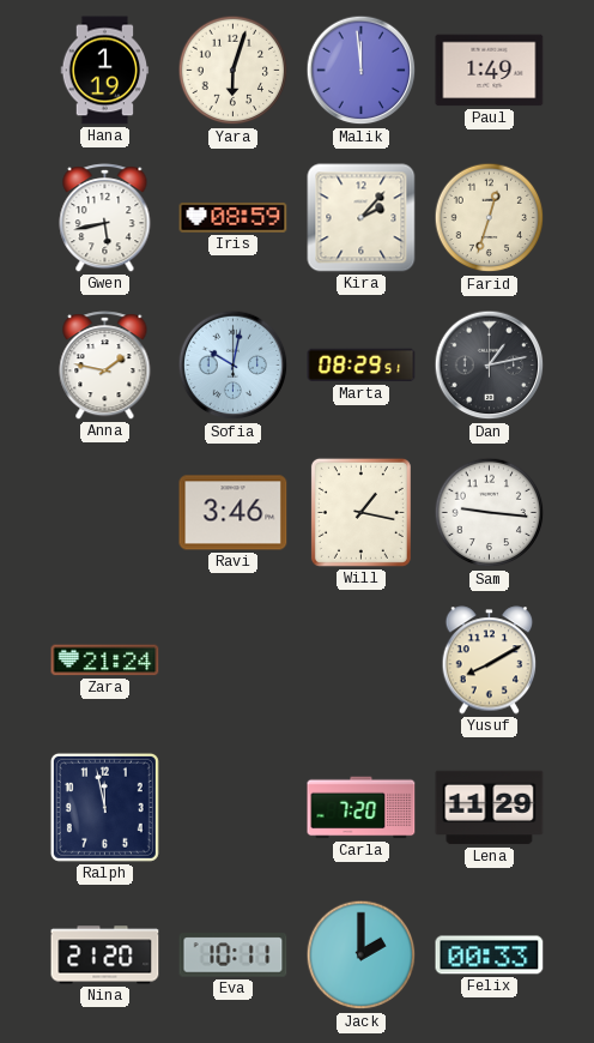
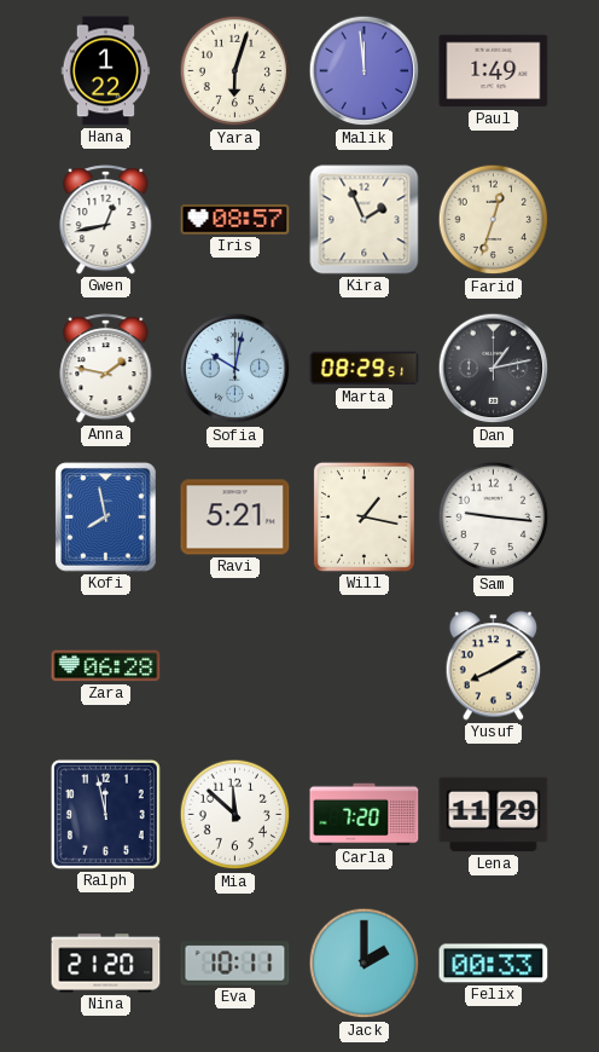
Hana: 1:19 -> 1:22
Gwen: 5:43 -> 12:43
Iris: 08:59 -> 08:57
Kira: 2:07 -> 1:56
Kofi: none -> 7:58
Ravi: 3:46 -> 5:21
Zara: 21:24 -> 06:28
Mia: none -> 11:52
